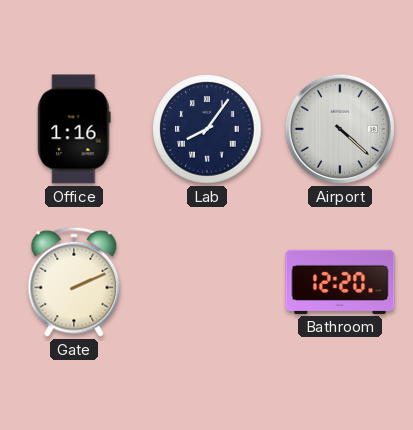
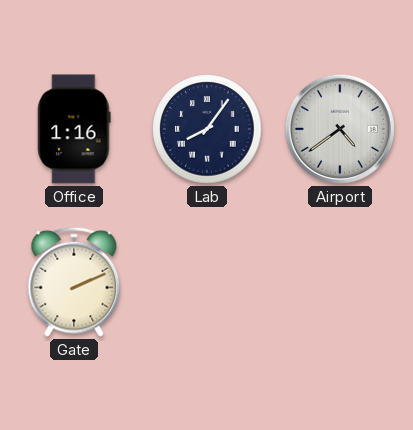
Airport: 4:22 -> 4:39
Bathroom: 12:20 -> none
